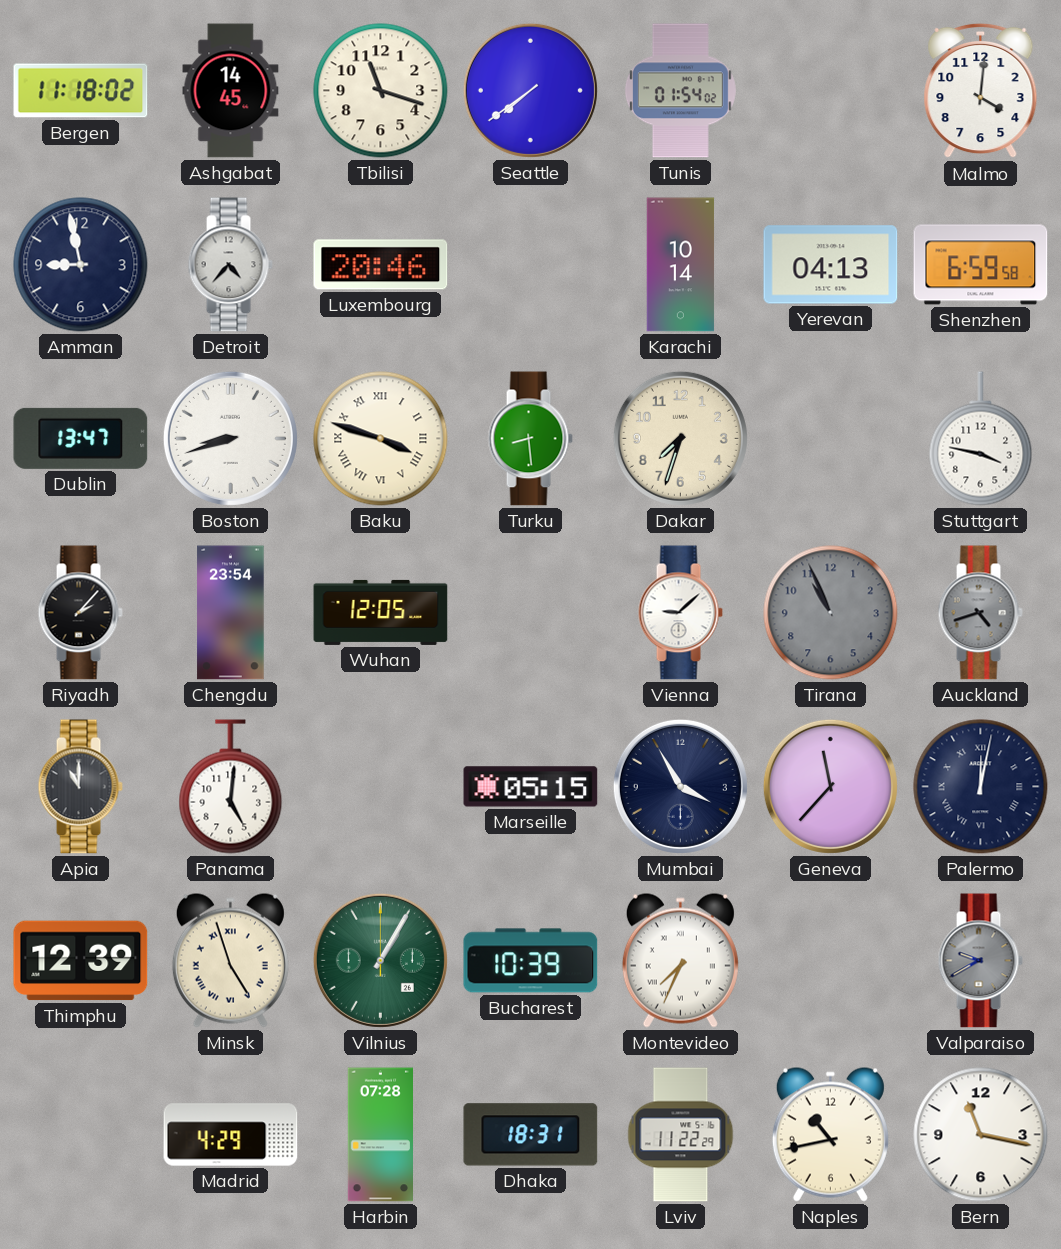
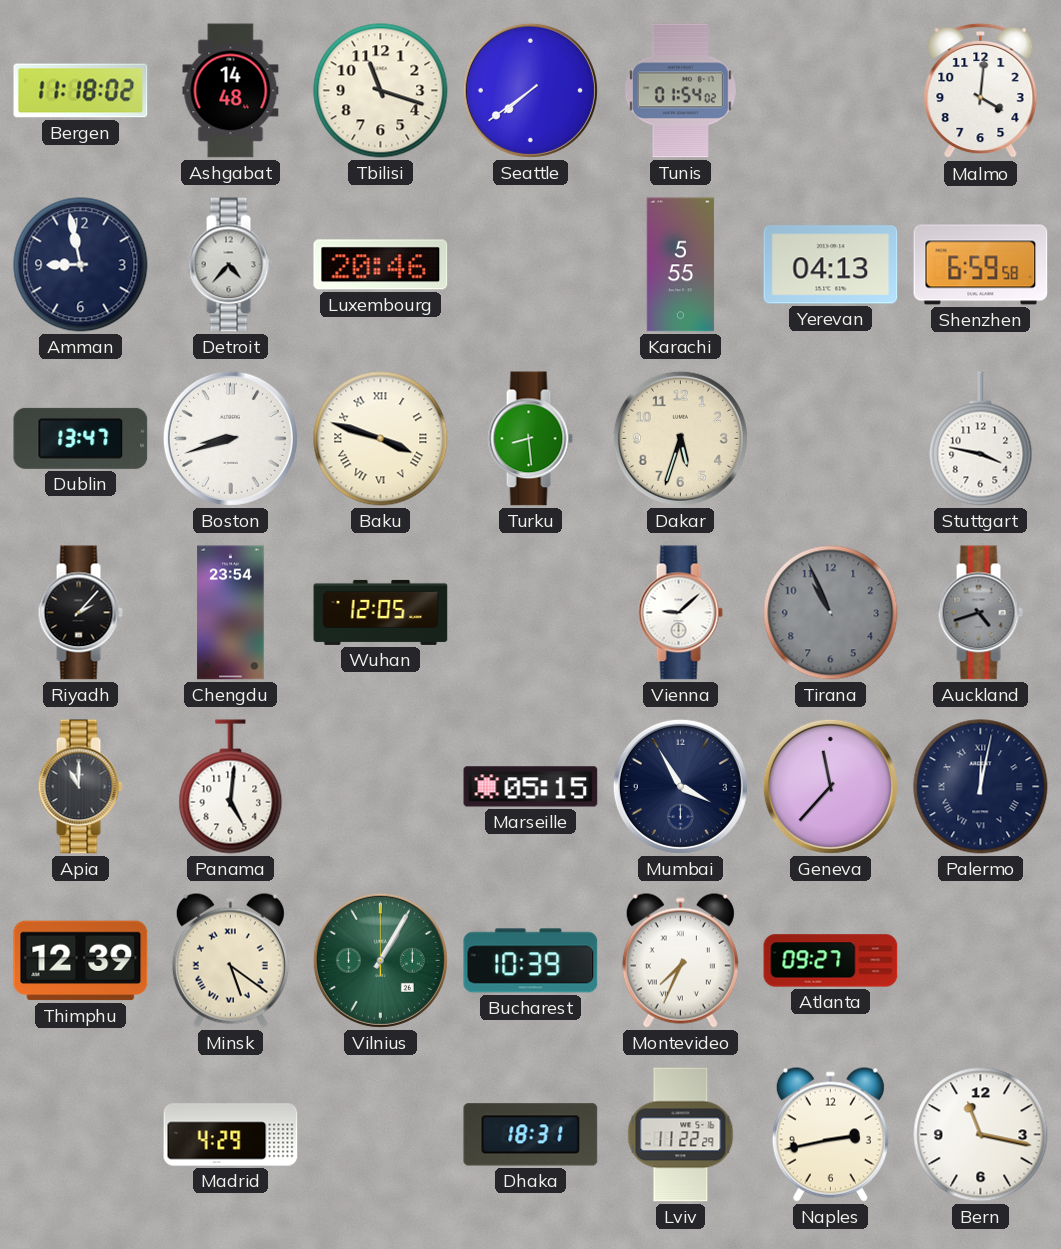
Ashgabat: 14:45 -> 14:48
Karachi: 10:14 -> 5:55
Dakar: 7:33 -> 5:33
Minsk: 4:57 -> 5:21
Atlanta: none -> 09:27
Valparaiso: 9:40 -> none
Harbin: 07:28 -> none
Naples: 10:43 -> 2:43
